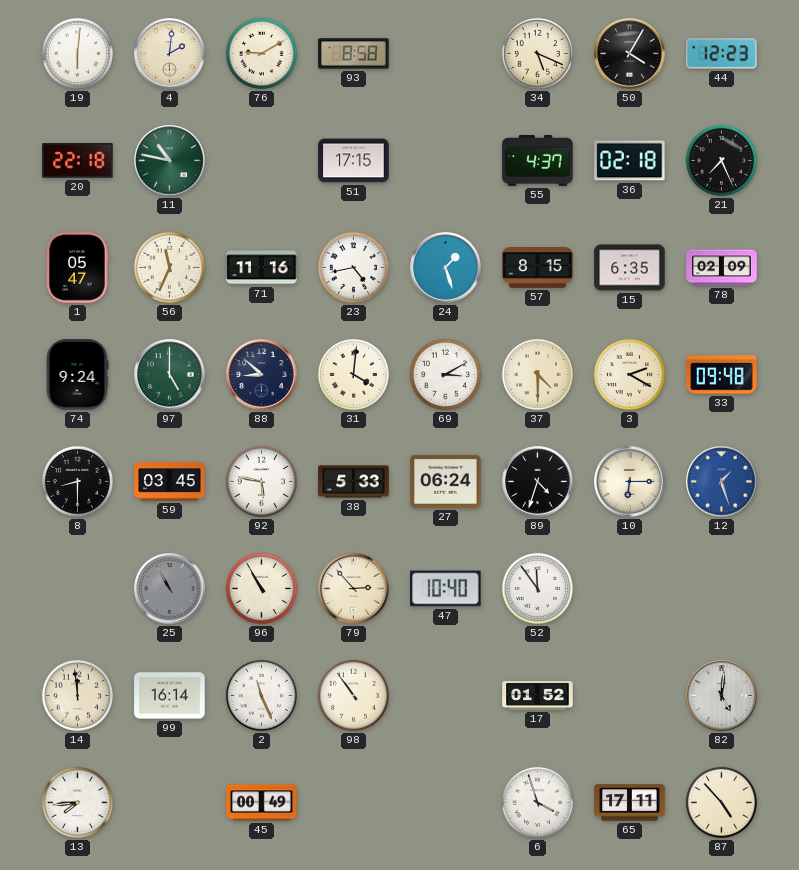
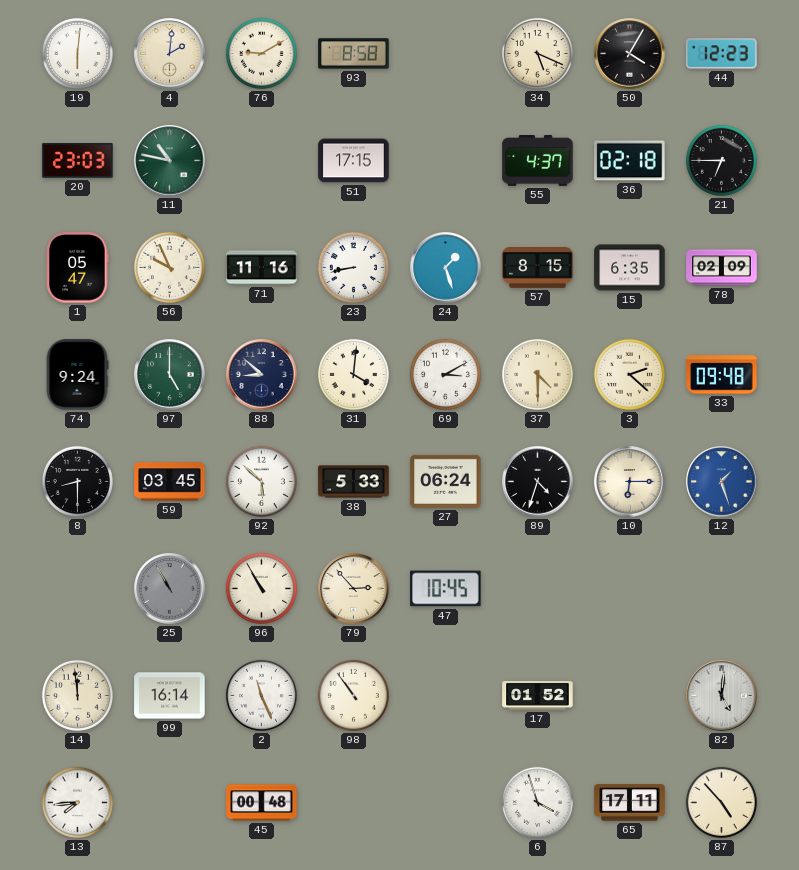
20: 22:18 -> 23:03
21: 7:26 -> 6:45
56: 11:34 -> 9:56
23: 4:43 -> 8:43
3: 2:20 -> 2:22
92: 5:47 -> 5:52
47: 10:40 -> 10:45
52: 11:54 -> none
45: 00:49 -> 00:48
